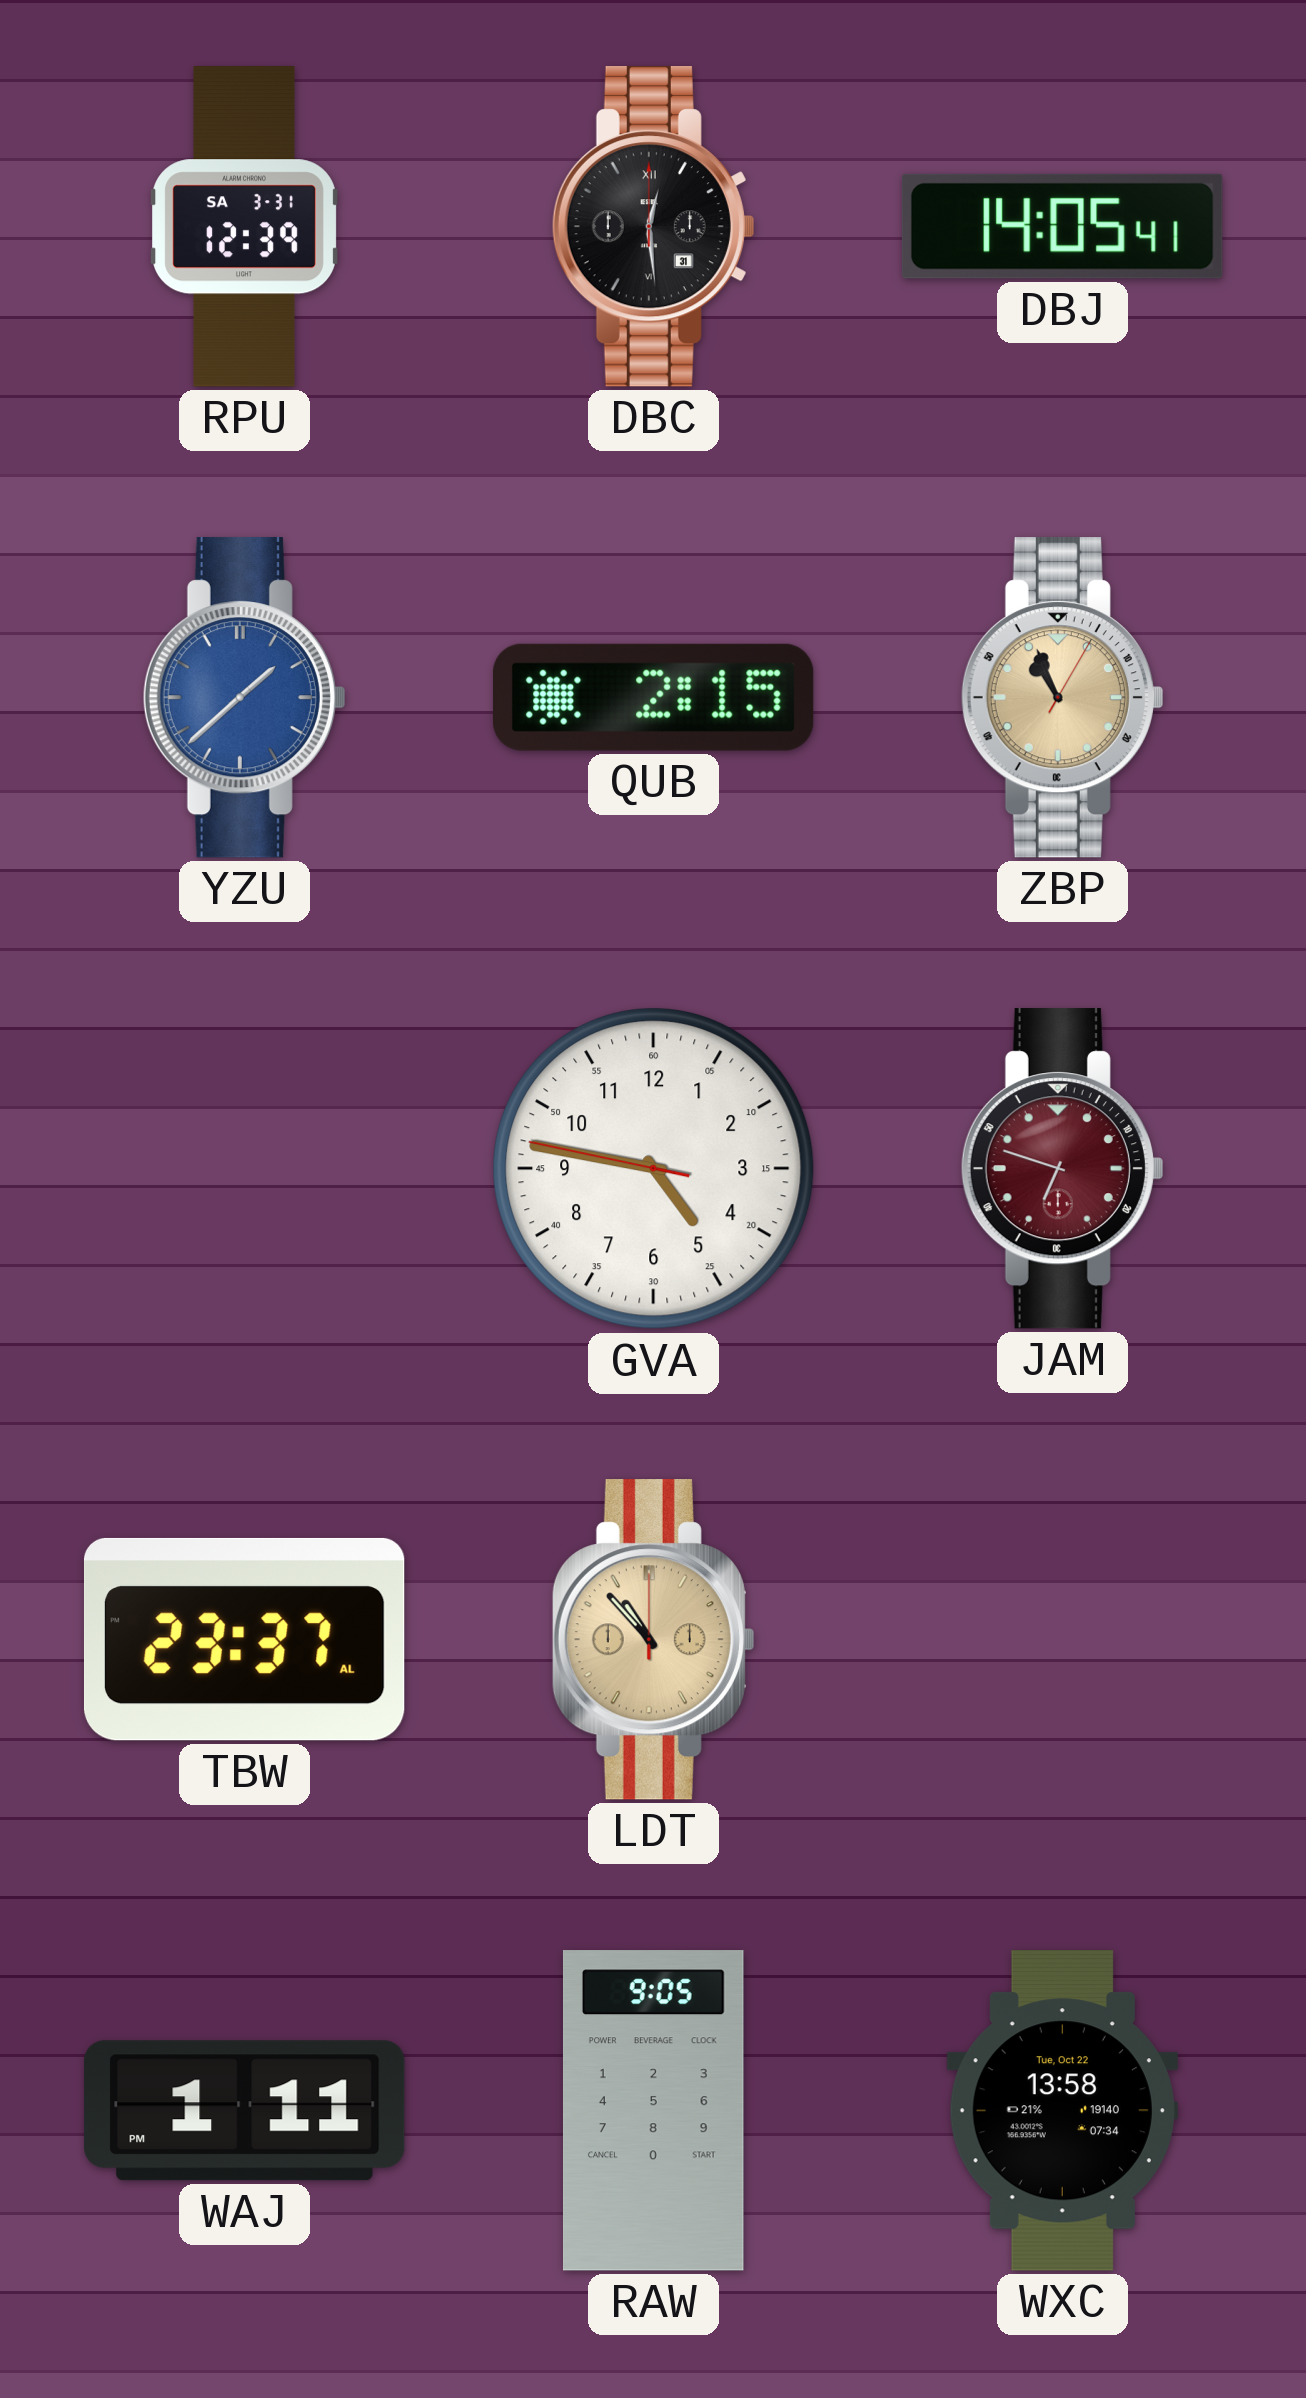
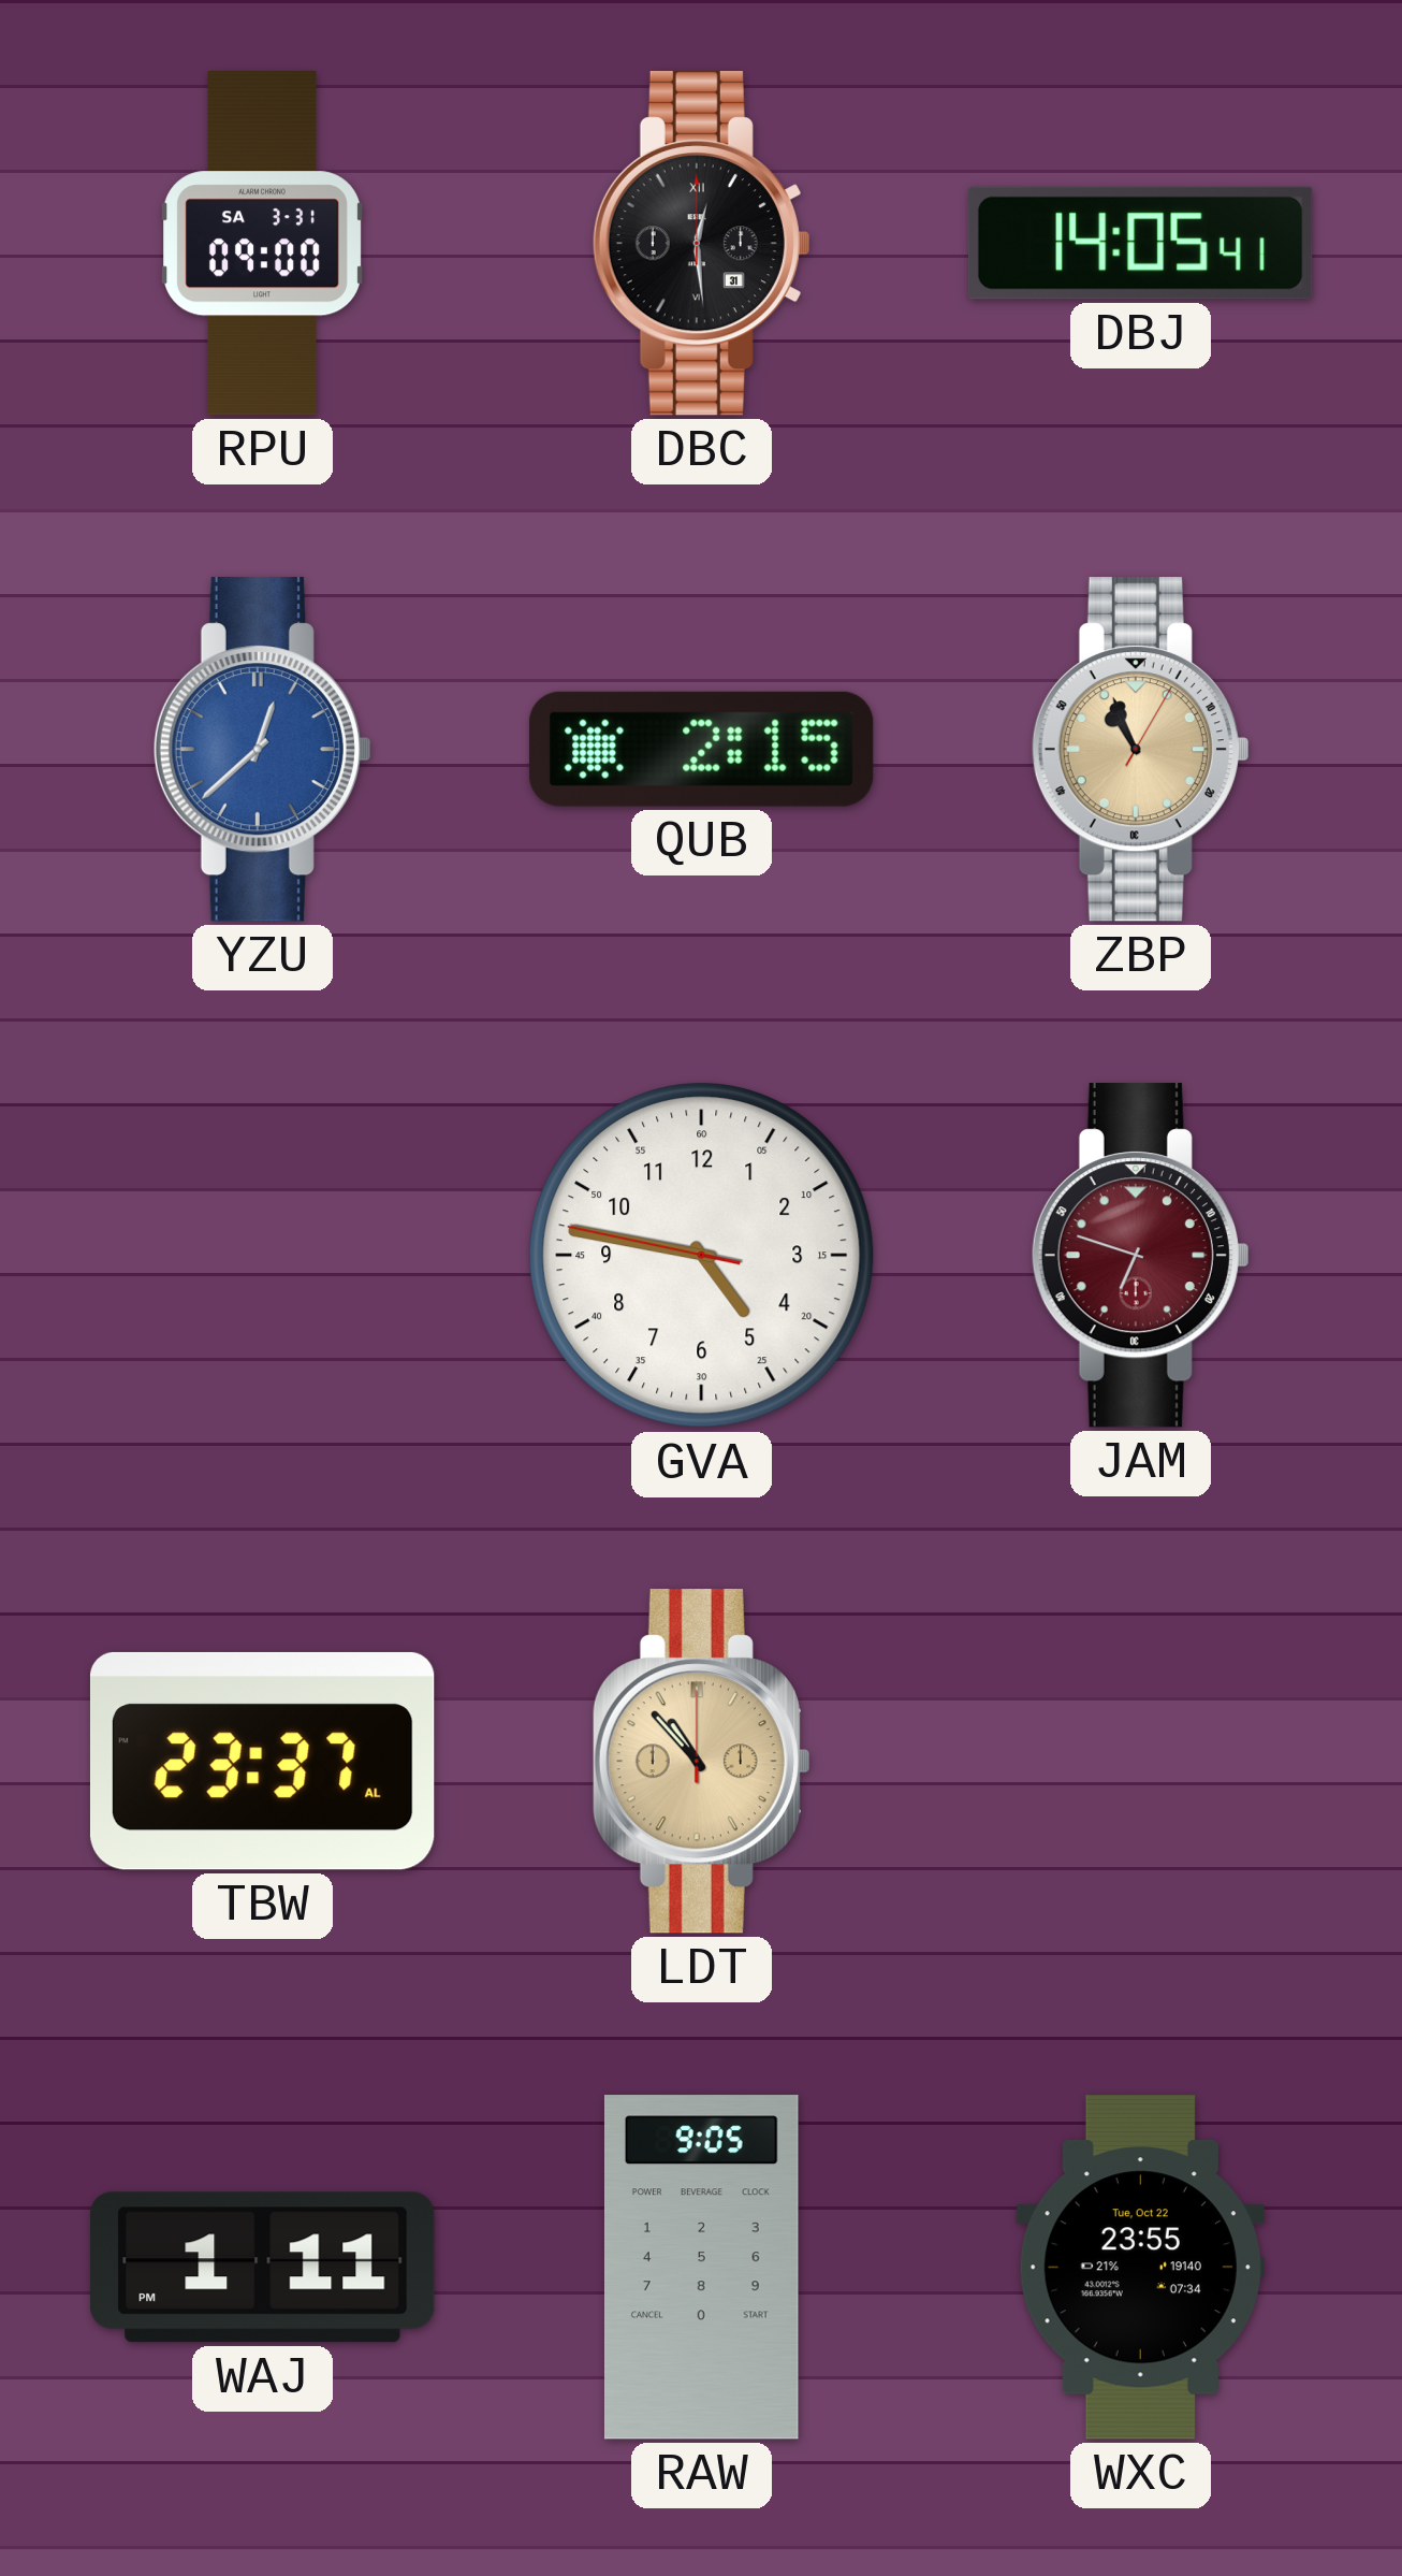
RPU: 12:39 -> 09:00
YZU: 1:38 -> 12:38
WXC: 13:58 -> 23:55
